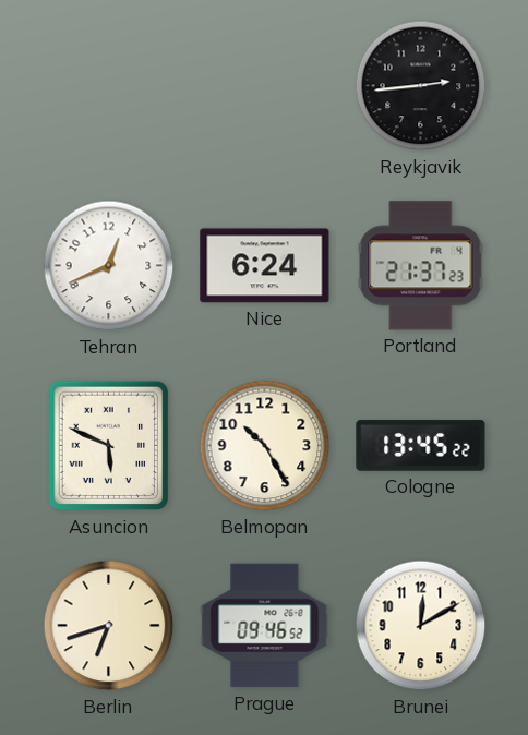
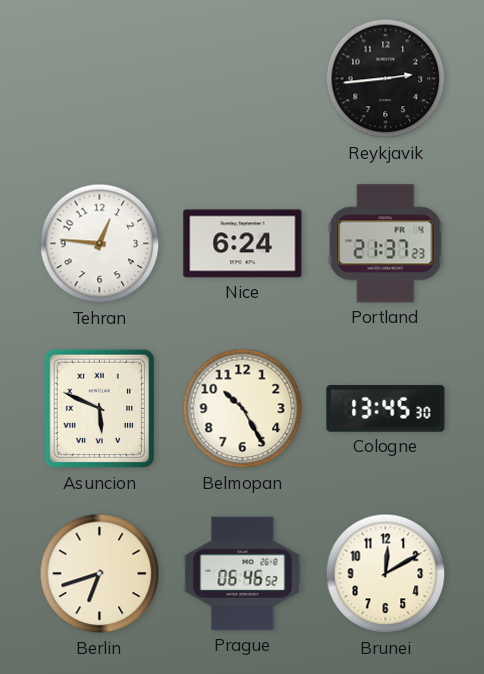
Tehran: 12:41 -> 12:46
Cologne: 13:45:22 -> 13:45:30
Prague: 09:46 -> 06:46
